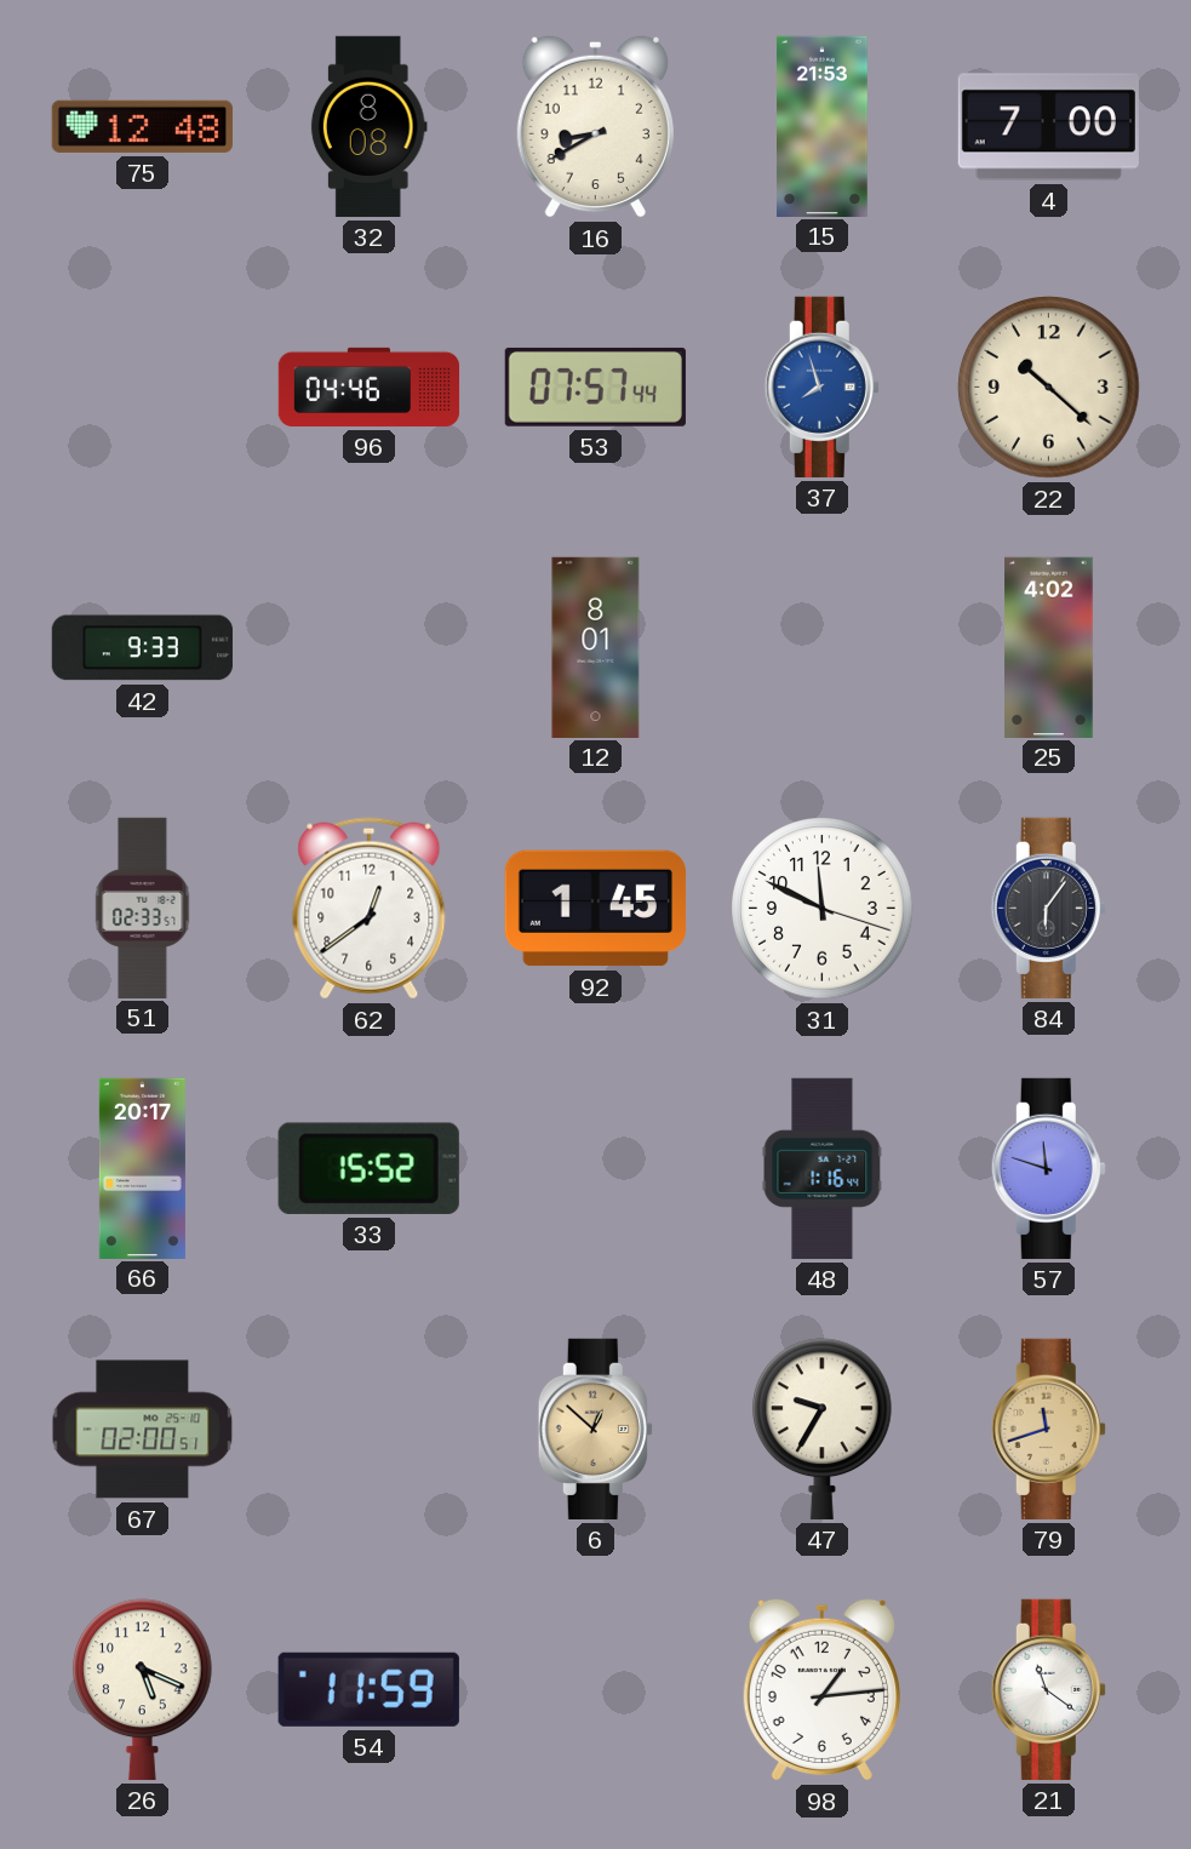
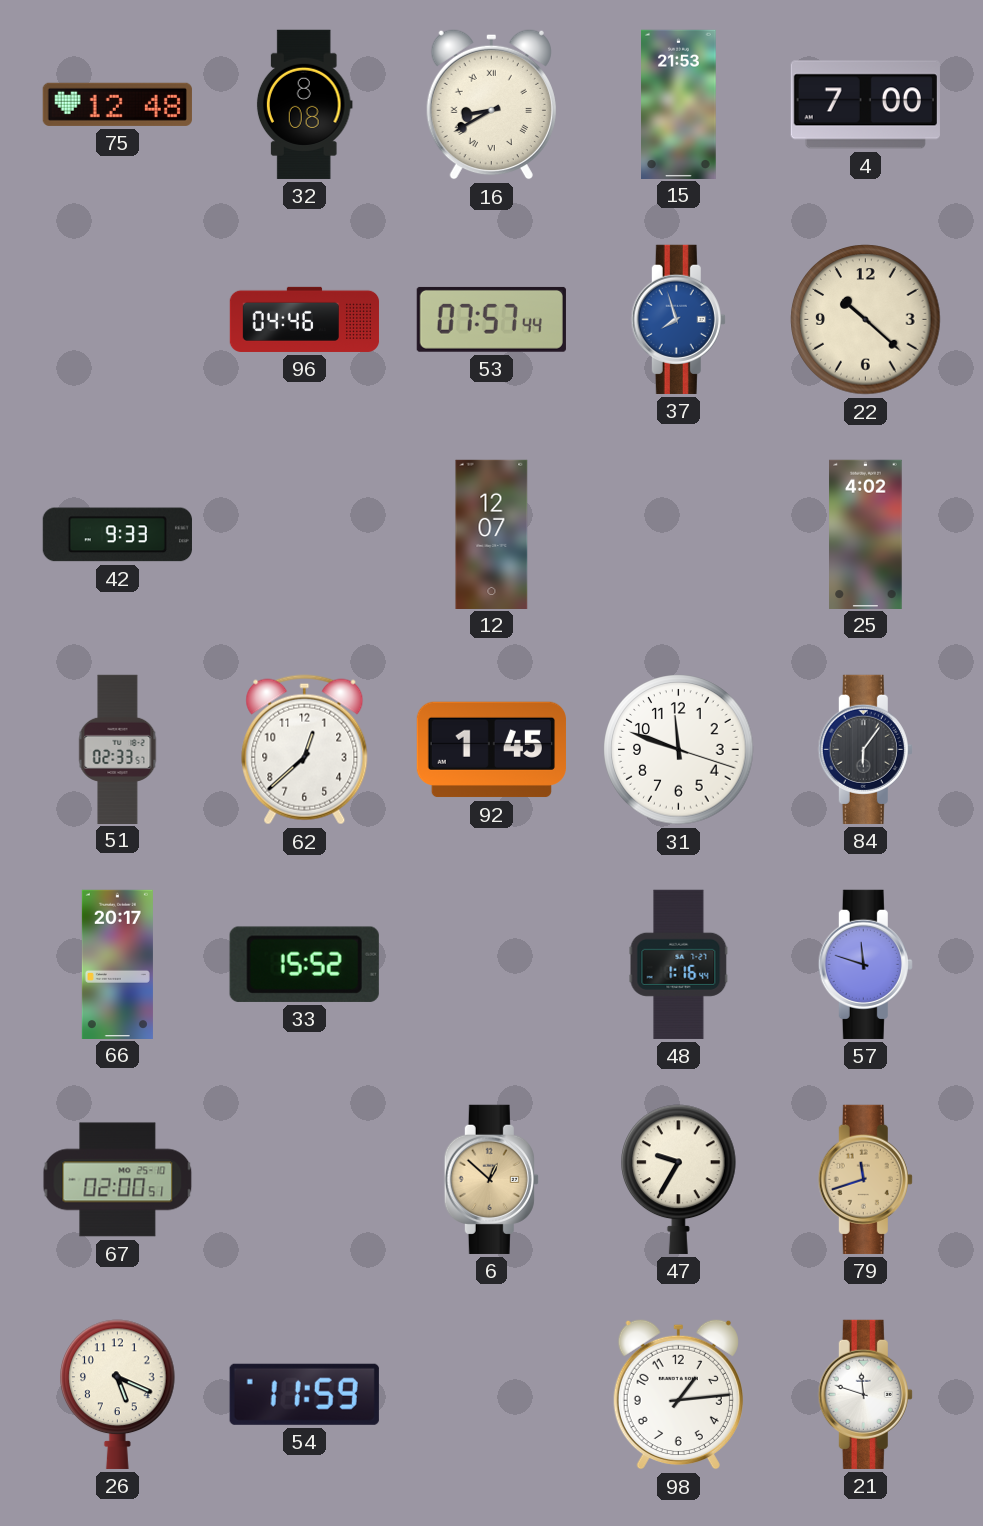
16 numerals: Arabic -> Roman
12: 8:01 -> 12:07
62: 12:39 -> 12:38
31: 11:49 -> 11:48
21: 11:21 -> 11:48
